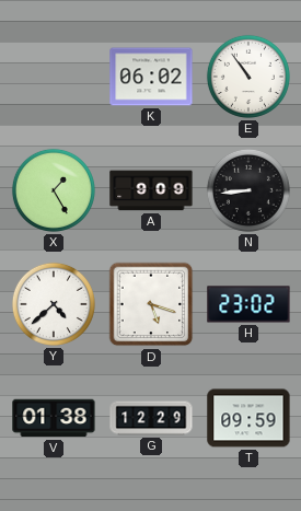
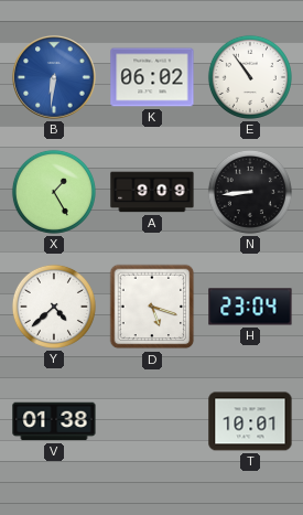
B: none -> 6:31
H: 23:02 -> 23:04
G: 12:29 -> none
T: 09:59 -> 10:01
